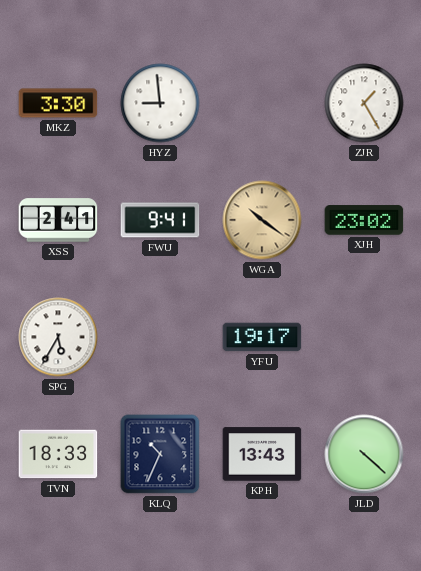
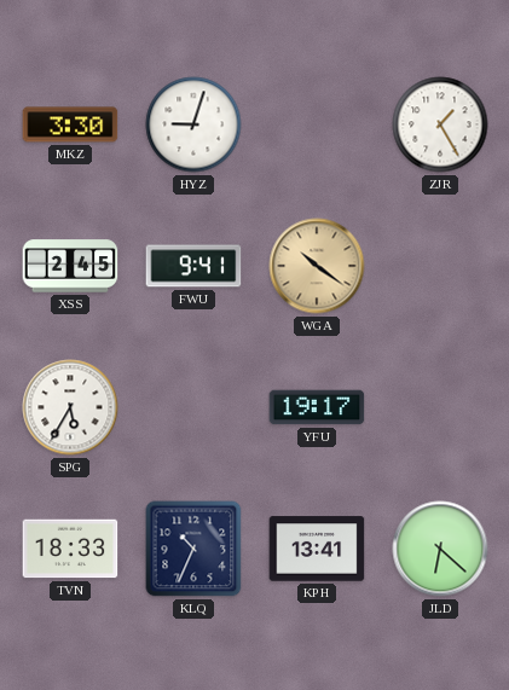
HYZ: 8:59 -> 9:03
XSS: 2:41 -> 2:45
XJH: 23:02 -> none
KPH: 13:43 -> 13:41
JLD: 4:22 -> 6:22
